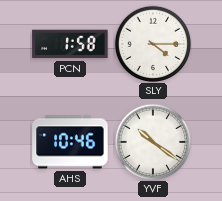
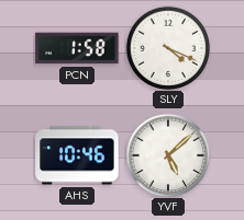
SLY: 4:15 -> 4:19
YVF: 10:21 -> 5:08
